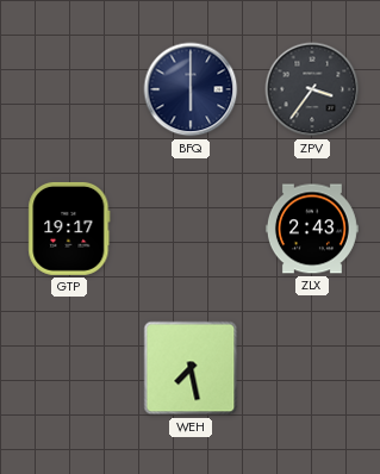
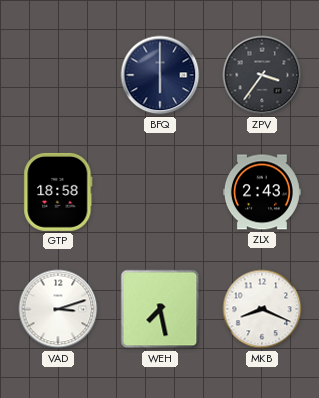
GTP: 19:17 -> 18:58
VAD: none -> 3:12
MKB: none -> 8:19
